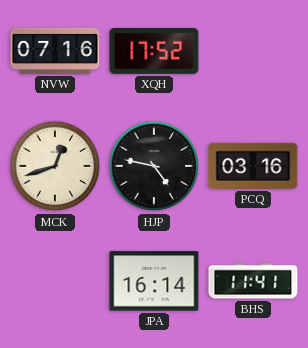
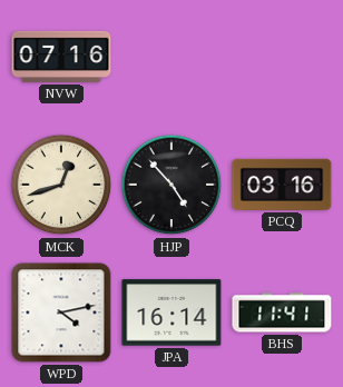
XQH: 17:52 -> none
HJP: 4:47 -> 4:53
WPD: none -> 4:13
